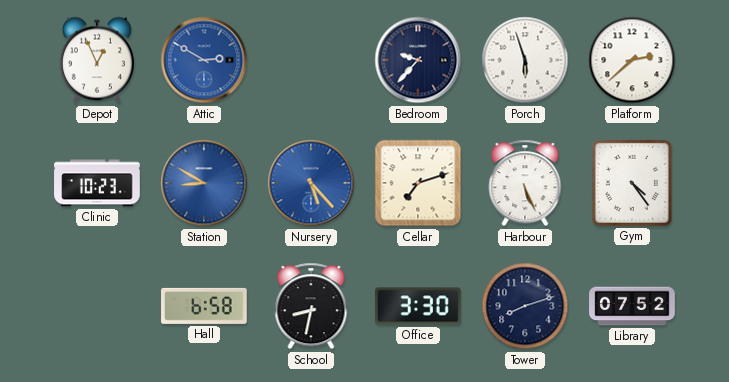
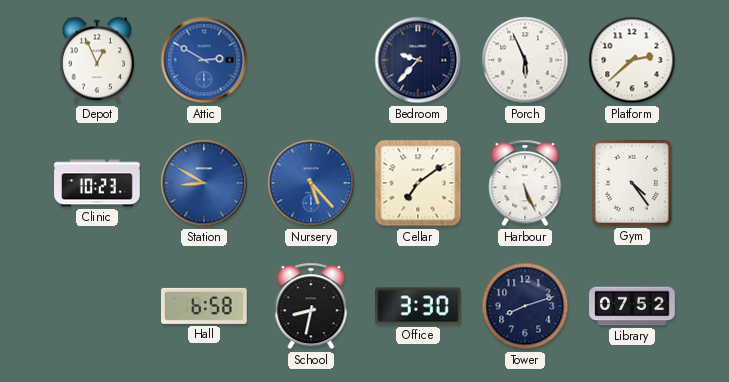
Porch: 5:57 -> 5:56
Cellar: 7:12 -> 7:09
